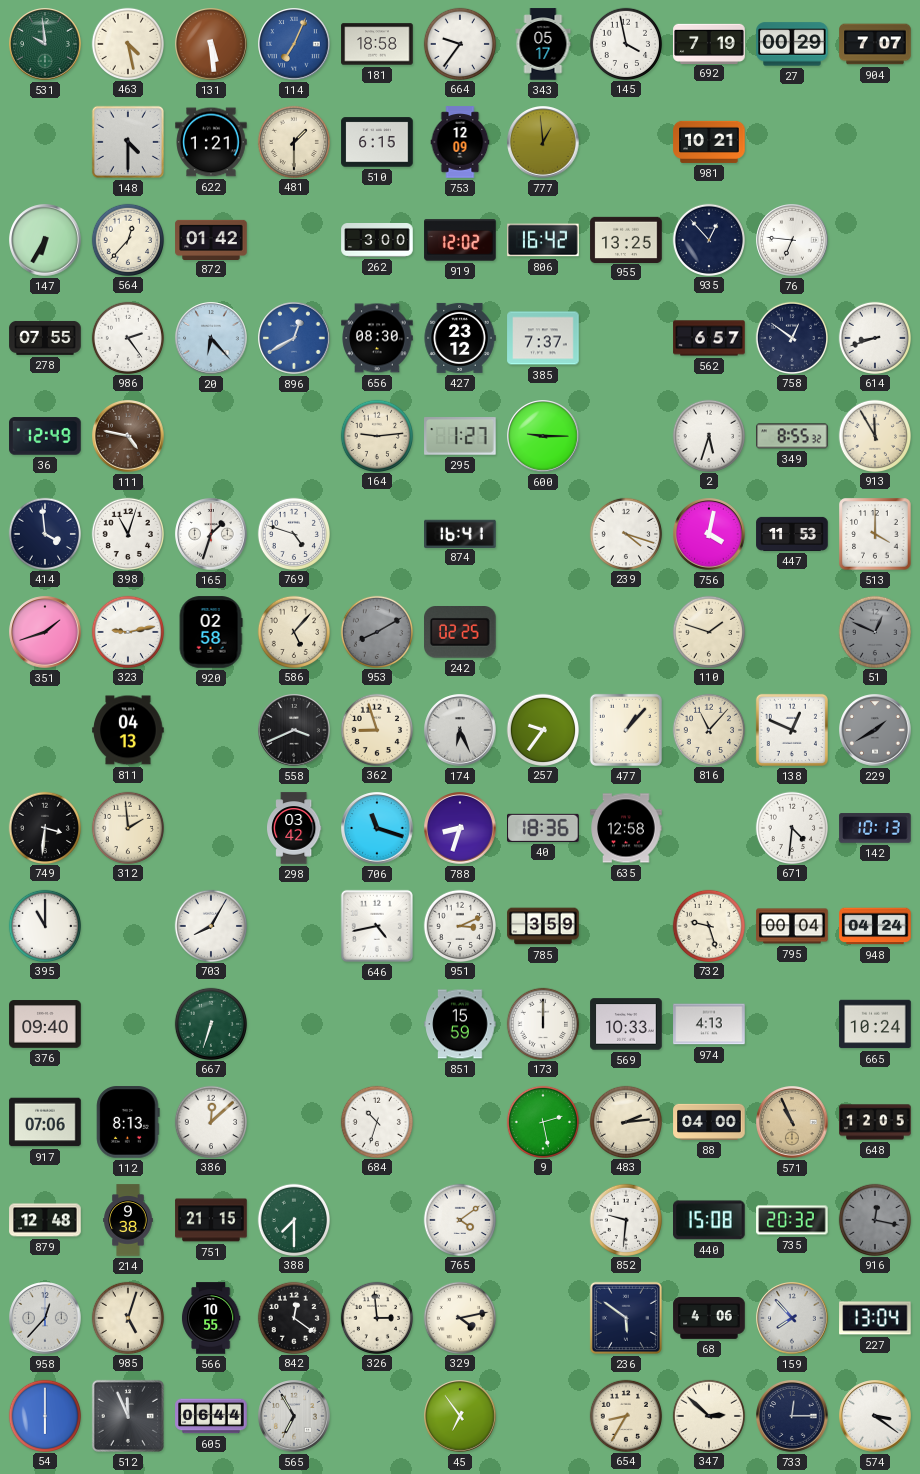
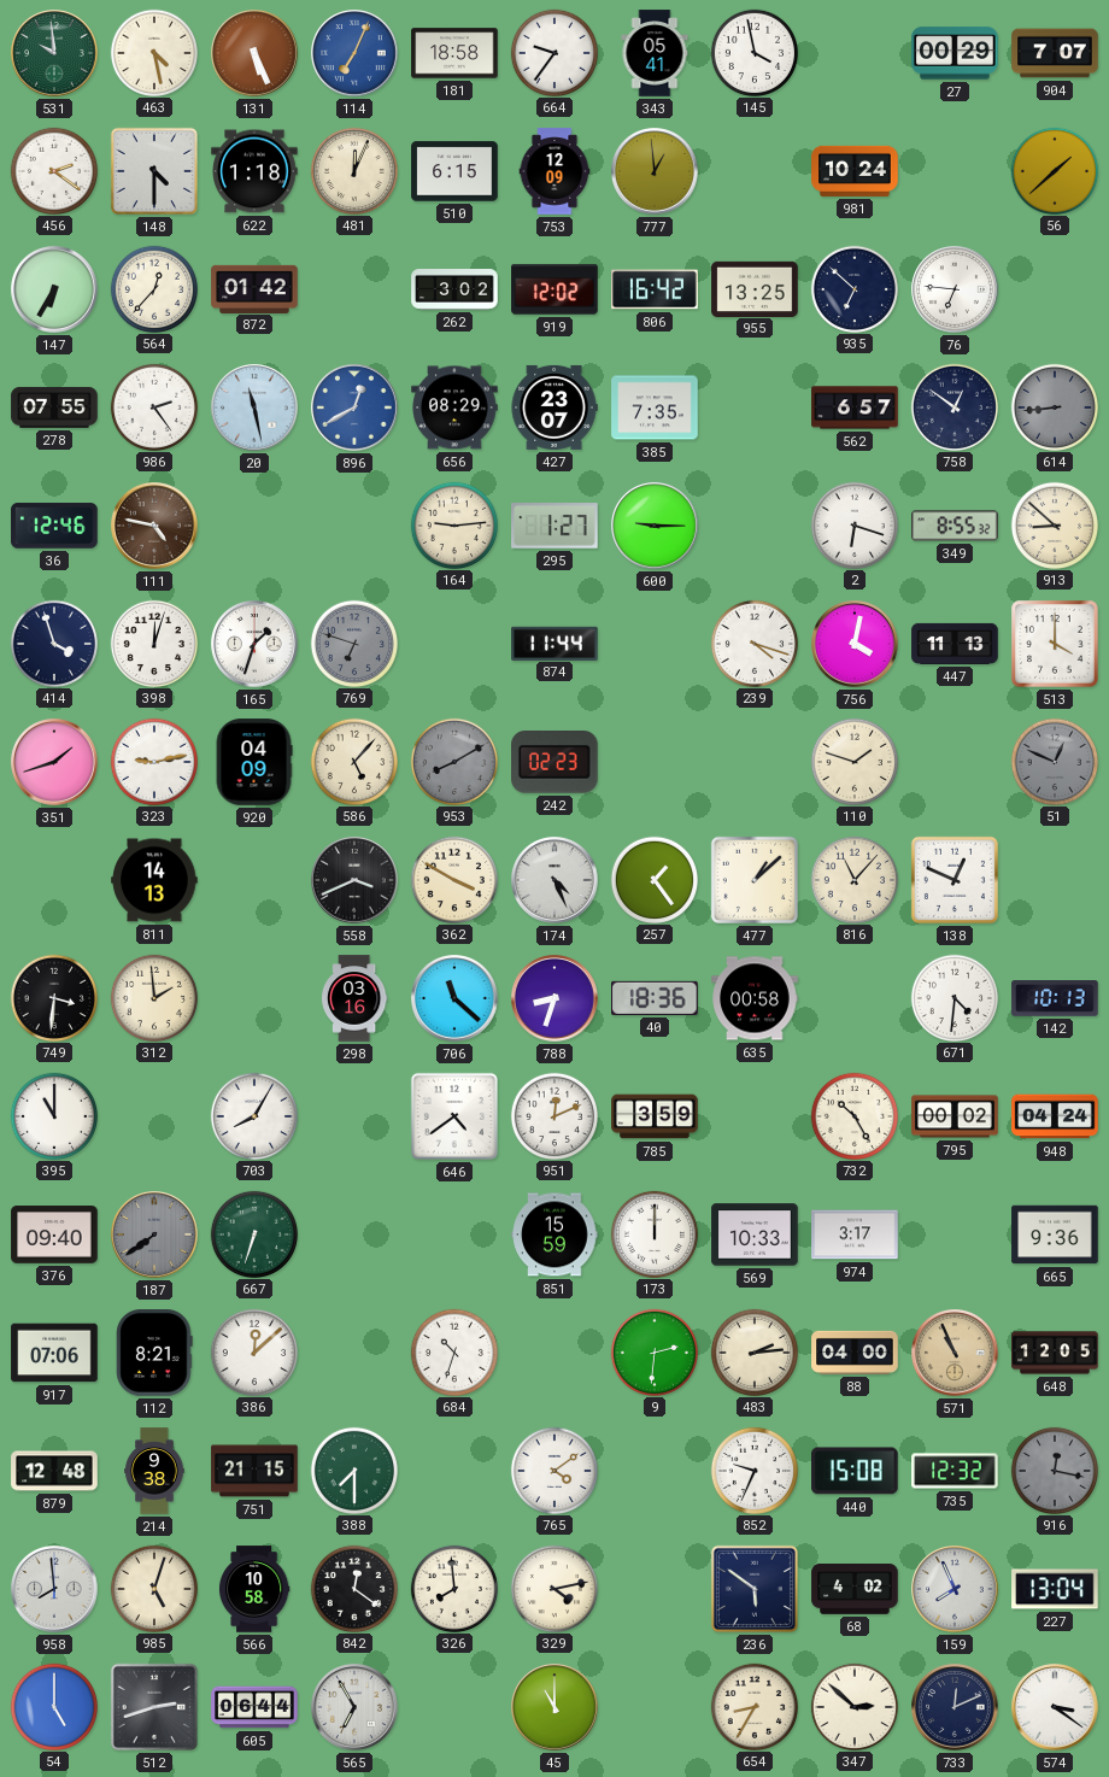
131: 5:29 -> 5:26
343: 05:17 -> 05:41
692: 7:19 -> none
456: none -> 2:21
622: 1:21 -> 1:18
481: 1:30 -> 12:04
981: 10:21 -> 10:24
56: none -> 1:38
262: 3:00 -> 3:02
935: 12:53 -> 6:52
20: 6:23 -> 11:28
656: 08:30 -> 08:29
427: 23:12 -> 23:07
385: 7:37 -> 7:35
614: 8:42 -> 8:44
614 dial: white -> grey
36: 12:49 -> 12:46
2: 5:33 -> 6:18
913: 11:55 -> 8:52
414: 3:59 -> 3:57
398: 11:03 -> 12:03
769: 4:48 -> 6:48
769 dial: white -> grey
874: 16:41 -> 11:44
447: 11:53 -> 11:13
920: 02:58 -> 04:09
242: 02:25 -> 02:23
811: 04:13 -> 14:13
362: 8:57 -> 3:50
174: 6:26 -> 4:26
257: 9:36 -> 1:24
477: 1:07 -> 1:08
229: 1:40 -> none
298: 03:42 -> 03:16
706: 11:18 -> 11:22
635: 12:58 -> 00:58
646: 4:43 -> 4:39
951: 3:11 -> 12:11
732: 9:27 -> 10:25
795: 00:04 -> 00:02
187: none -> 7:39
974: 4:13 -> 3:17
665: 10:24 -> 9:36
112: 8:13 -> 8:21
9: 2:28 -> 2:31
852: 9:31 -> 9:34
735: 20:32 -> 12:32
958: 12:37 -> 7:59
566: 10:55 -> 10:58
326: 2:59 -> 7:59
68: 4:06 -> 4:02
159: 7:53 -> 7:56
54: 6:00 -> 5:00
512: 11:56 -> 2:42
45: 6:54 -> 11:00
733: 12:15 -> 12:11
